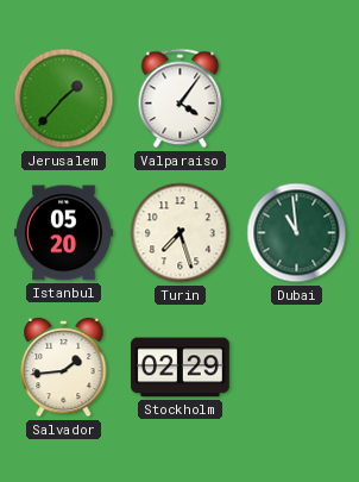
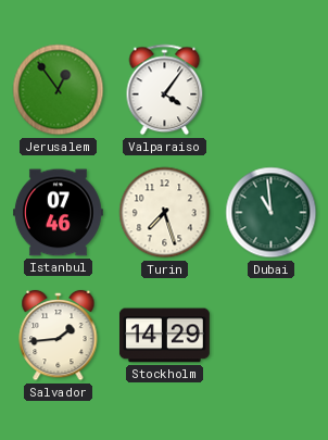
Jerusalem: 1:37 -> 12:54
Istanbul: 05:20 -> 07:46
Stockholm: 02:29 -> 14:29
